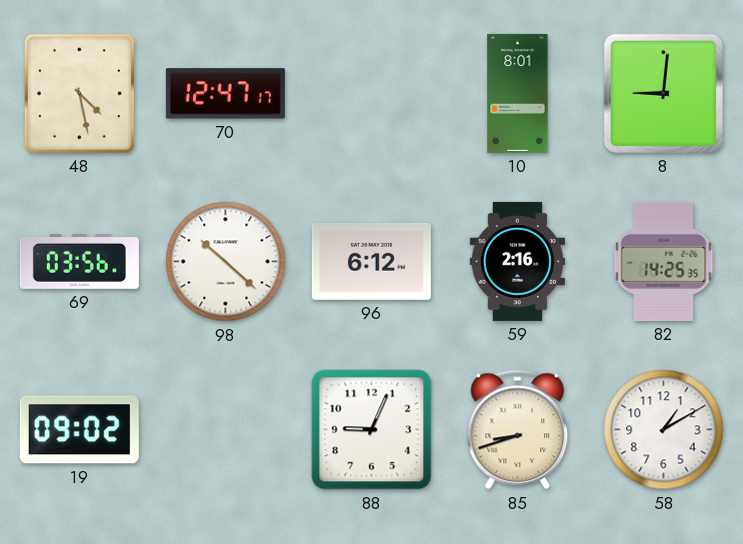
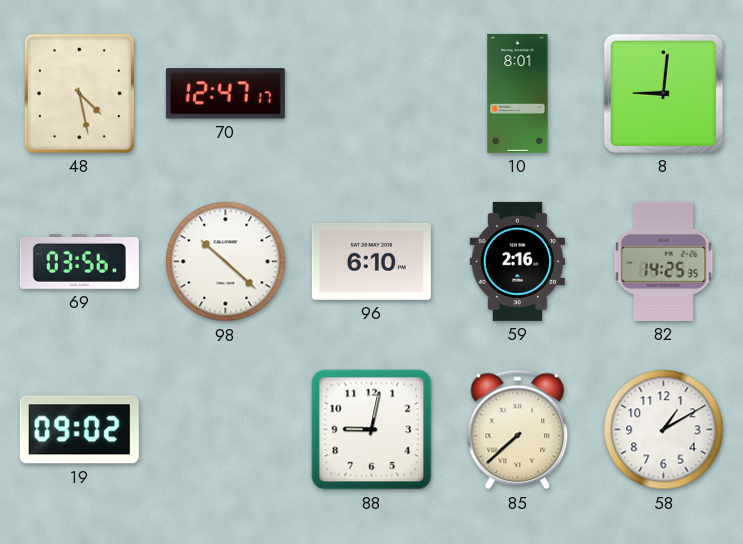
96: 6:12 -> 6:10
88: 9:04 -> 9:02
85: 8:42 -> 7:38
